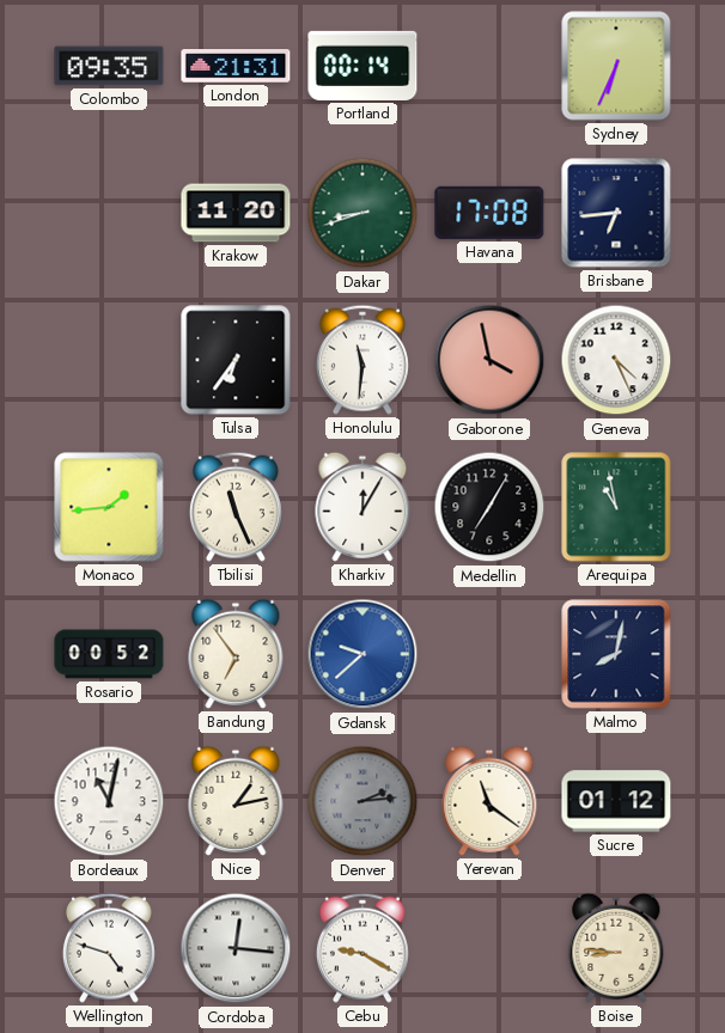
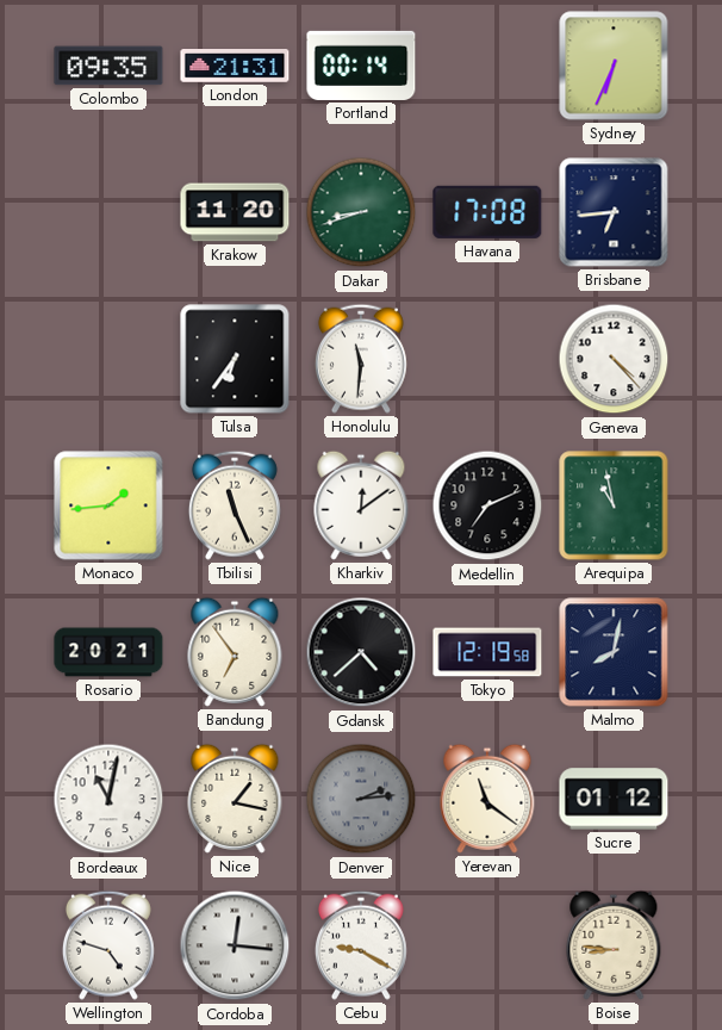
Gaborone: 3:58 -> none
Geneva: 4:26 -> 4:23
Kharkiv: 12:05 -> 12:09
Medellin: 7:05 -> 7:11
Rosario: 00:52 -> 20:21
Gdansk: 9:38 -> 4:38
Gdansk dial: blue -> black
Tokyo: none -> 12:19
Nice: 1:13 -> 1:17
